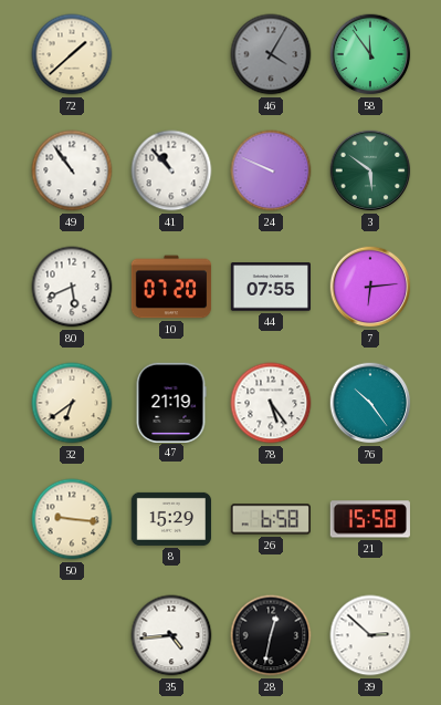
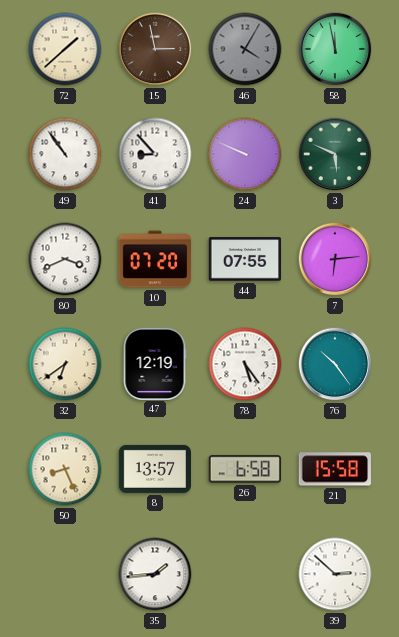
15: none -> 2:58
58: 11:54 -> 11:58
41: 10:53 -> 8:53
3: 5:51 -> 5:49
80: 5:41 -> 3:41
47: 21:19 -> 12:19
50: 9:16 -> 8:26
8: 15:29 -> 13:57
35: 4:44 -> 1:44
28: 12:32 -> none
